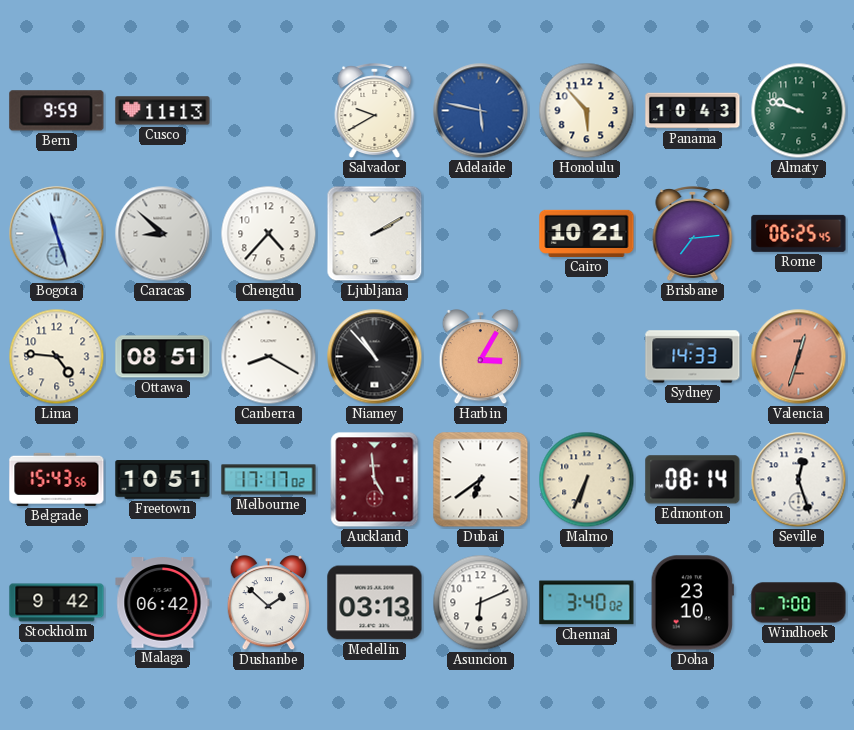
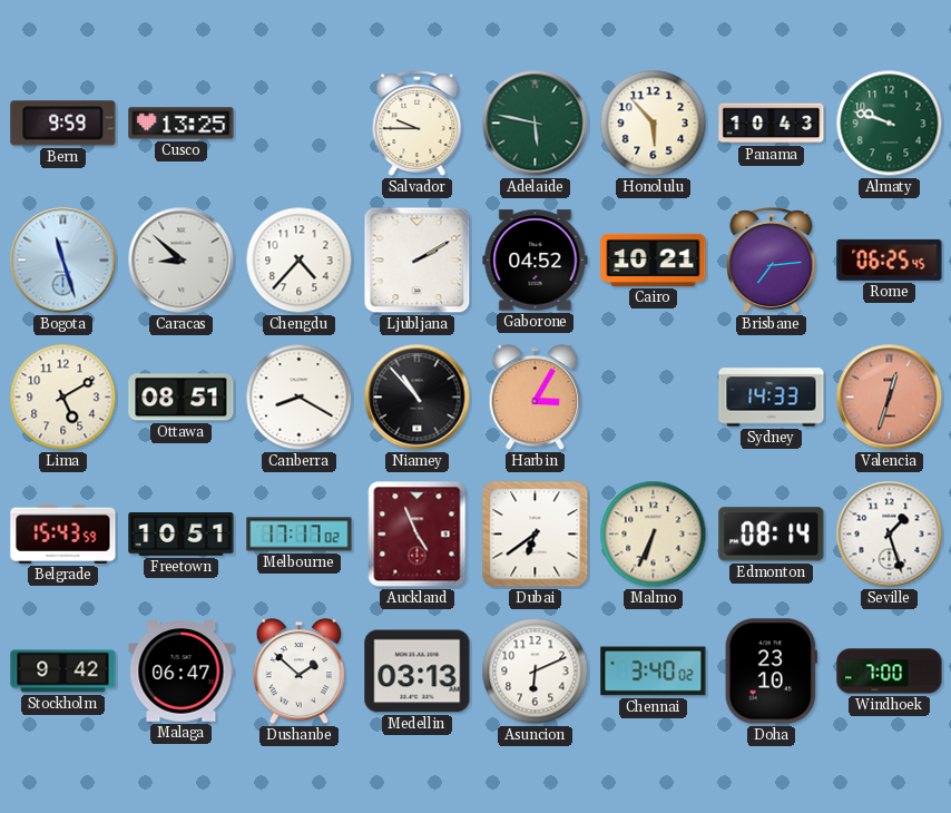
Cusco: 11:13 -> 13:25
Salvador: 9:40 -> 9:45
Adelaide dial: blue -> green
Gaborone: none -> 04:52
Lima: 4:46 -> 5:10
Belgrade: 15:43:56 -> 15:43:59
Auckland: 4:59 -> 4:56
Seville: 12:27 -> 1:27
Malaga: 06:42 -> 06:47
